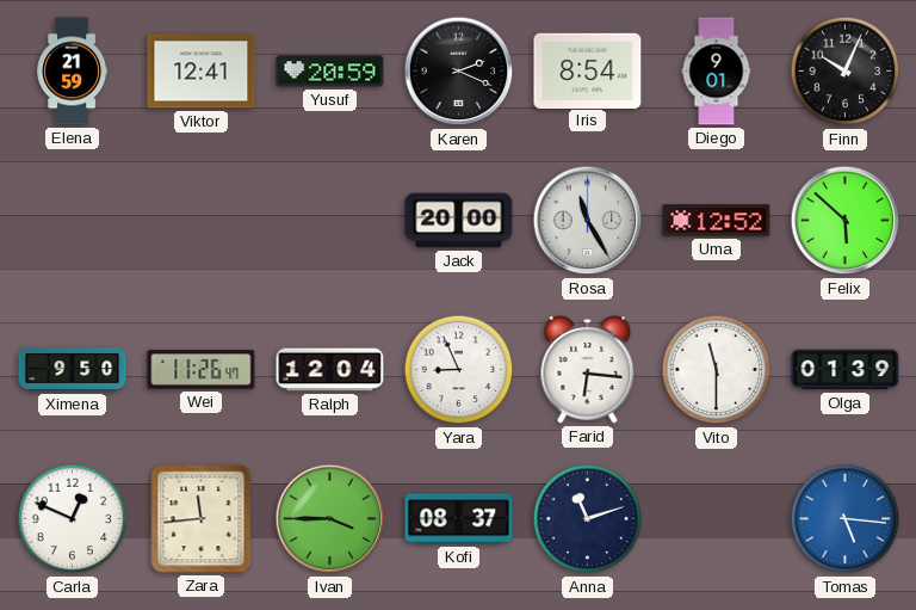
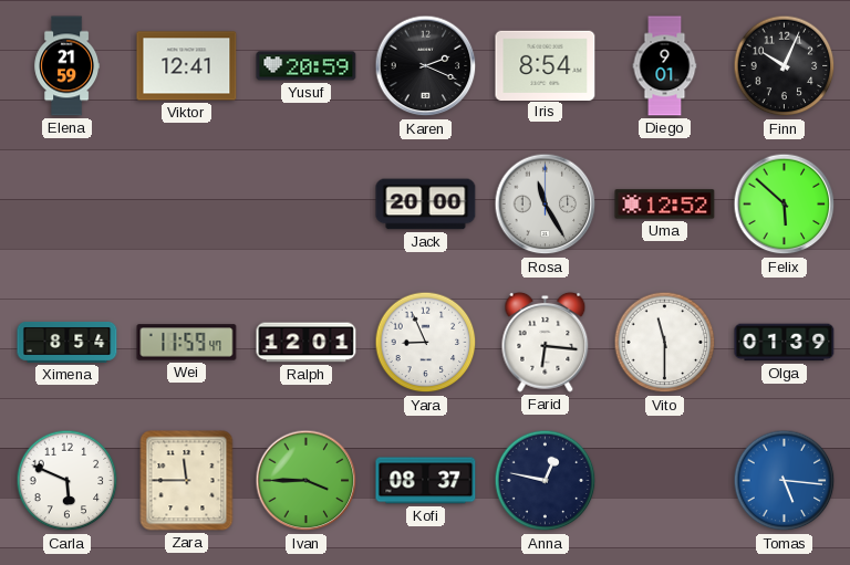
Ximena: 9:50 -> 8:54
Wei: 11:26 -> 11:59
Ralph: 12:04 -> 12:01
Carla: 12:49 -> 5:49
Zara: 11:44 -> 11:45
Anna: 11:12 -> 12:47
